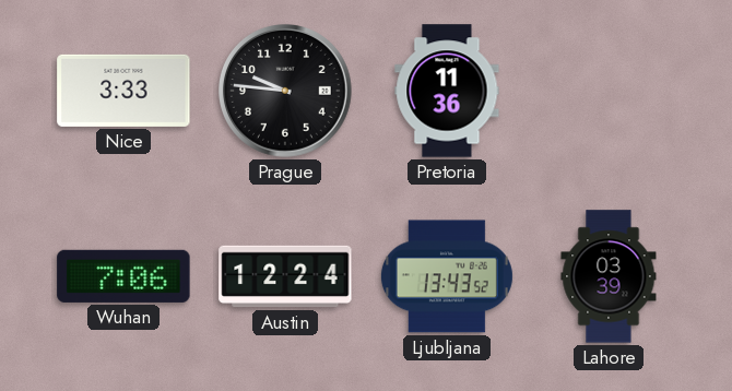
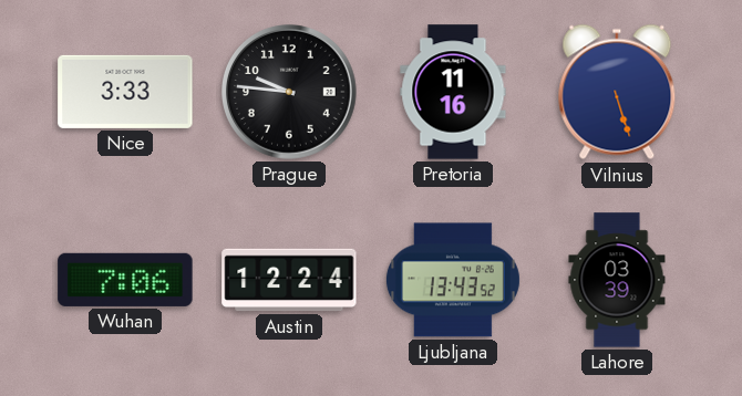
Pretoria: 11:36 -> 11:16
Vilnius: none -> 5:27
